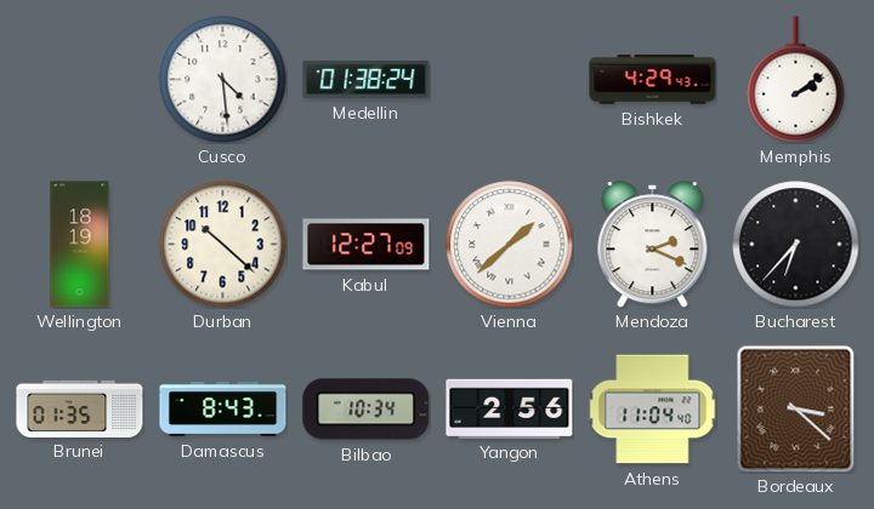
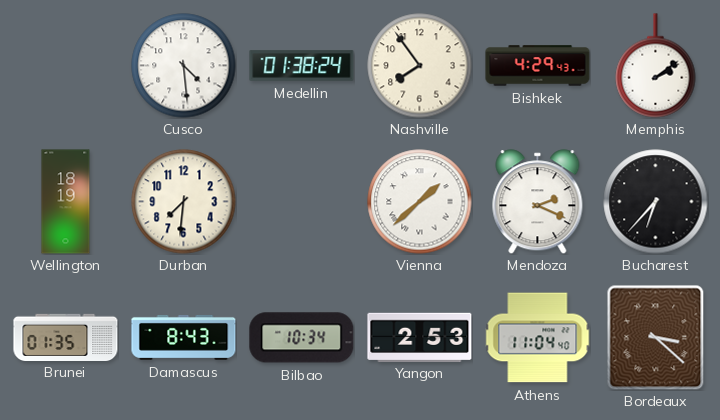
Nashville: none -> 7:54
Durban: 10:22 -> 7:31
Kabul: 12:27 -> none
Yangon: 2:56 -> 2:53
